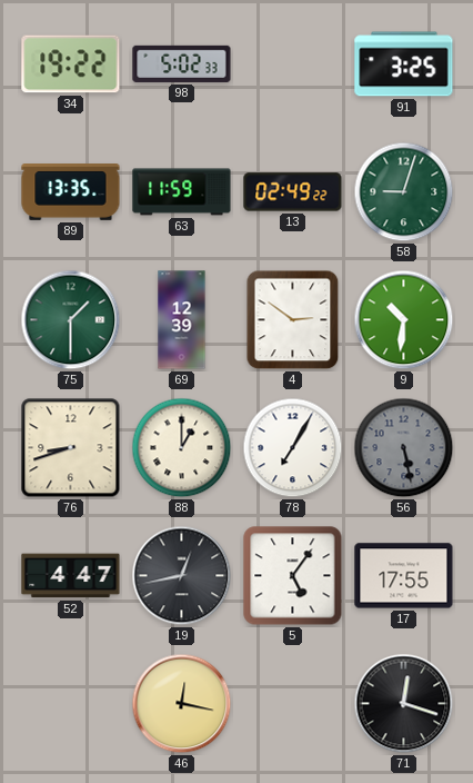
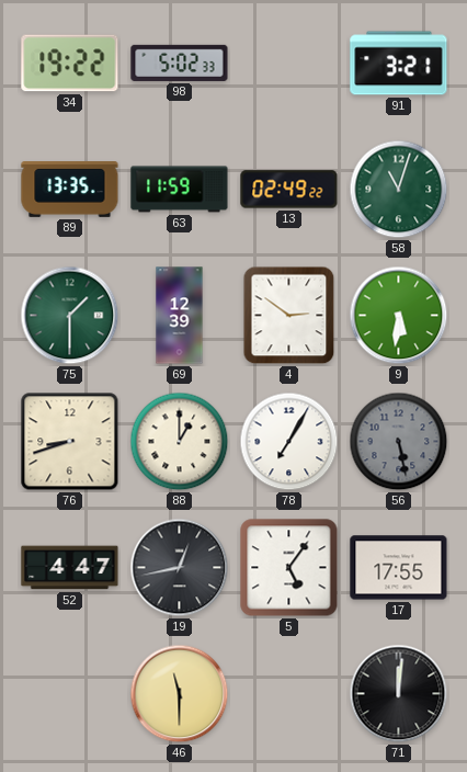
91: 3:25 -> 3:21
58: 9:03 -> 11:03
9: 10:31 -> 5:31
46: 12:17 -> 11:30
71: 12:18 -> 12:01
